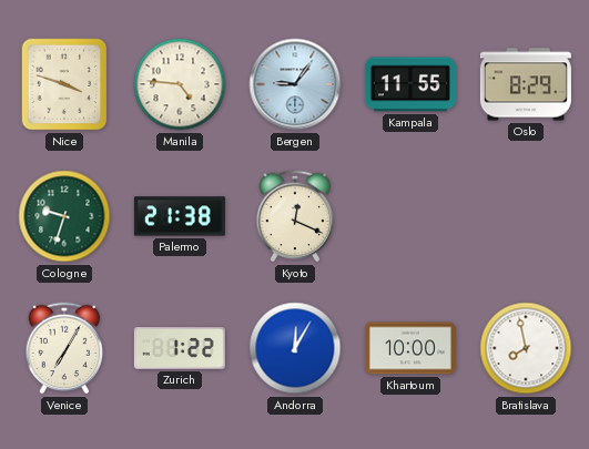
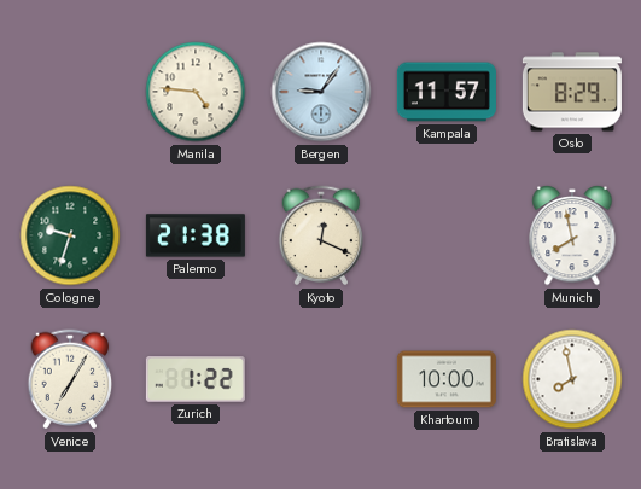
Nice: 3:48 -> none
Kampala: 11:55 -> 11:57
Munich: none -> 7:58
Andorra: 12:05 -> none
